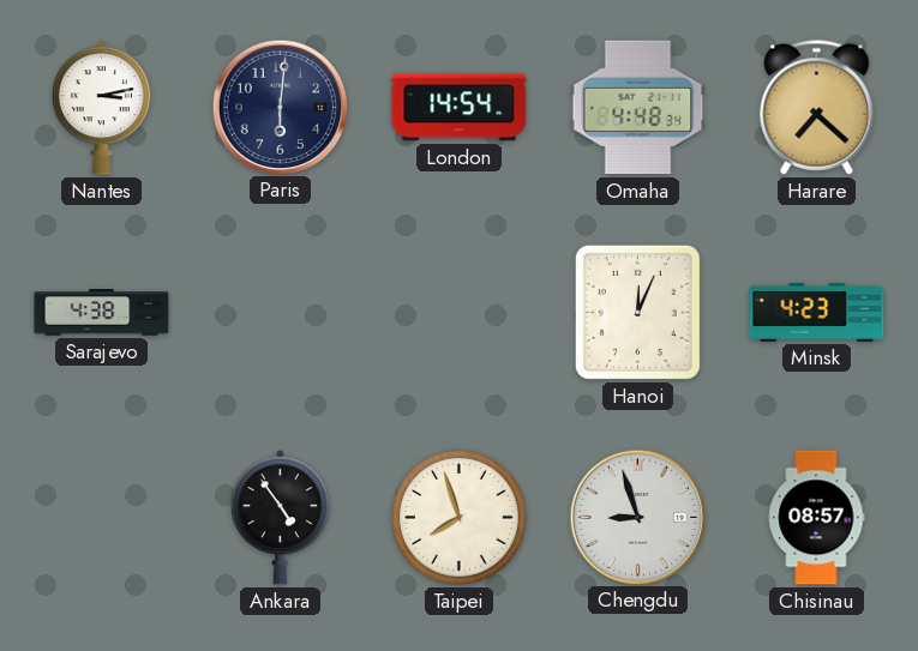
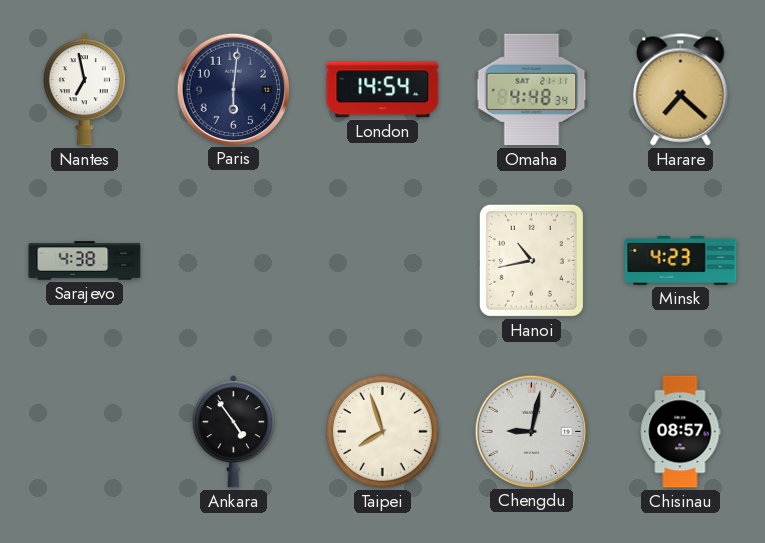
Nantes: 3:13 -> 6:58
Hanoi: 12:04 -> 10:43
Chengdu: 8:57 -> 9:02
